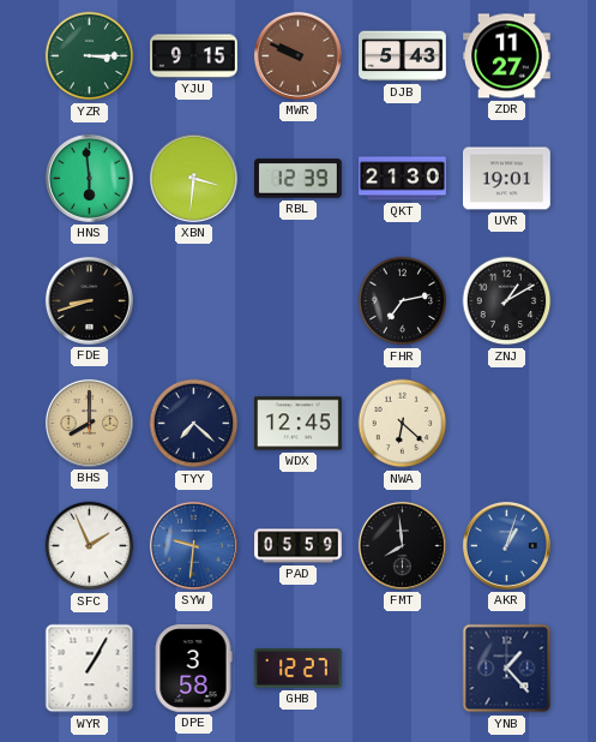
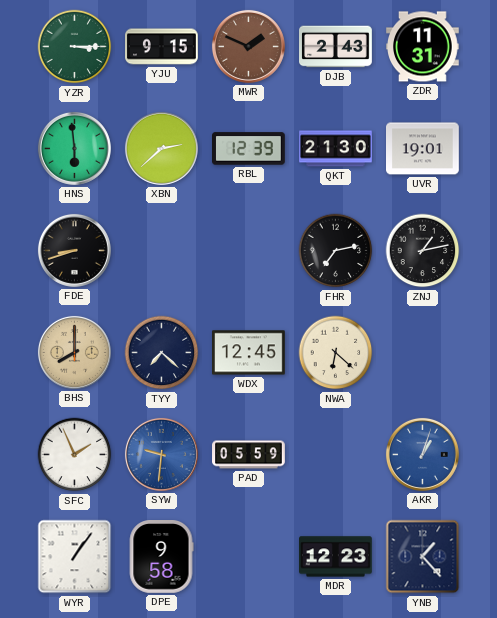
MWR: 9:49 -> 1:49
DJB: 5:43 -> 2:43
ZDR: 11:27 -> 11:31
XBN: 3:31 -> 2:38
ZNJ: 1:10 -> 1:13
FMT: 7:59 -> none
WYR: 1:05 -> 1:06
DPE: 3:58 -> 9:58
GHB: 12:27 -> none
MDR: none -> 12:23
